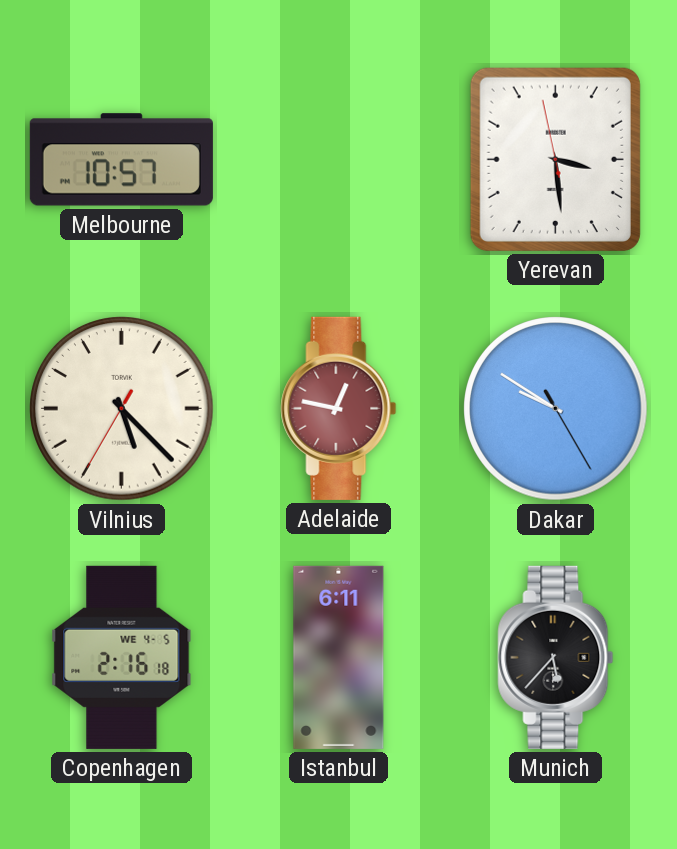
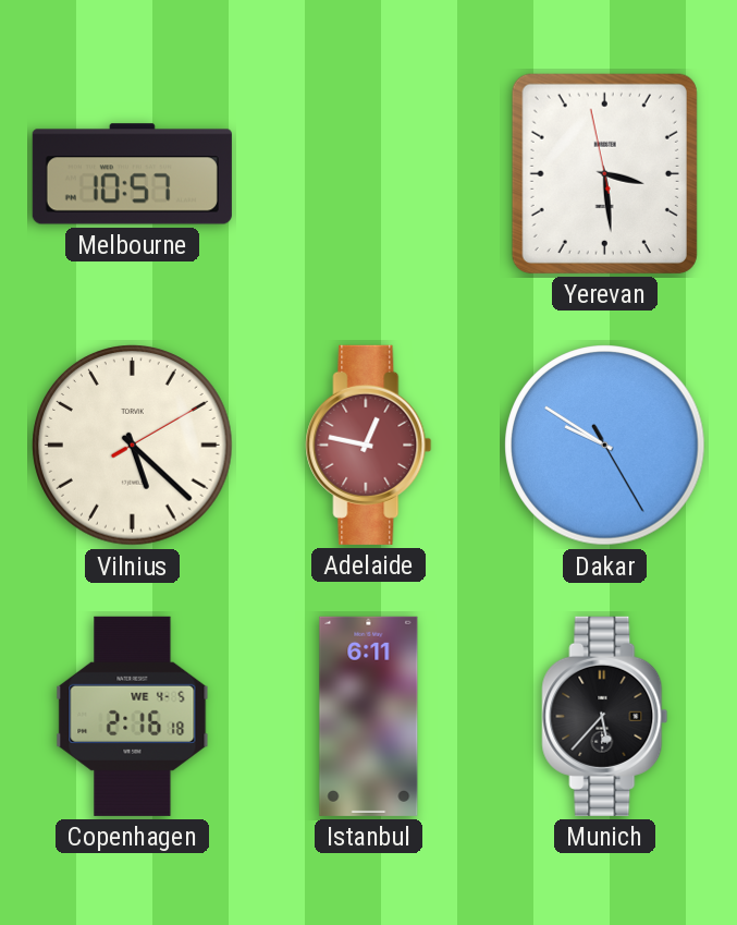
Vilnius: 5:22:35 -> 5:22:10
